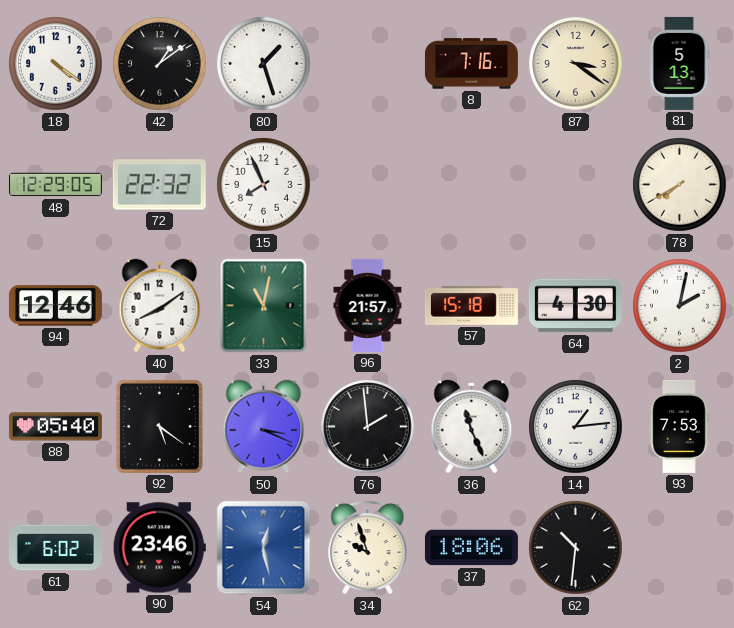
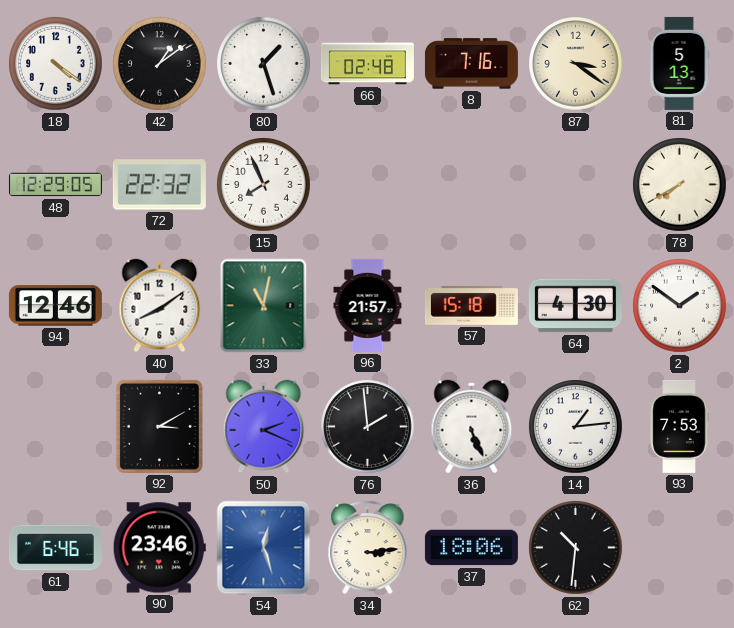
66: none -> 02:48
2: 2:02 -> 1:51
88: 05:40 -> none
92: 5:21 -> 3:10
50: 3:19 -> 2:19
36: 11:26 -> 5:26
61: 6:02 -> 6:46
54: 12:28 -> 12:27
34: 9:57 -> 3:14
